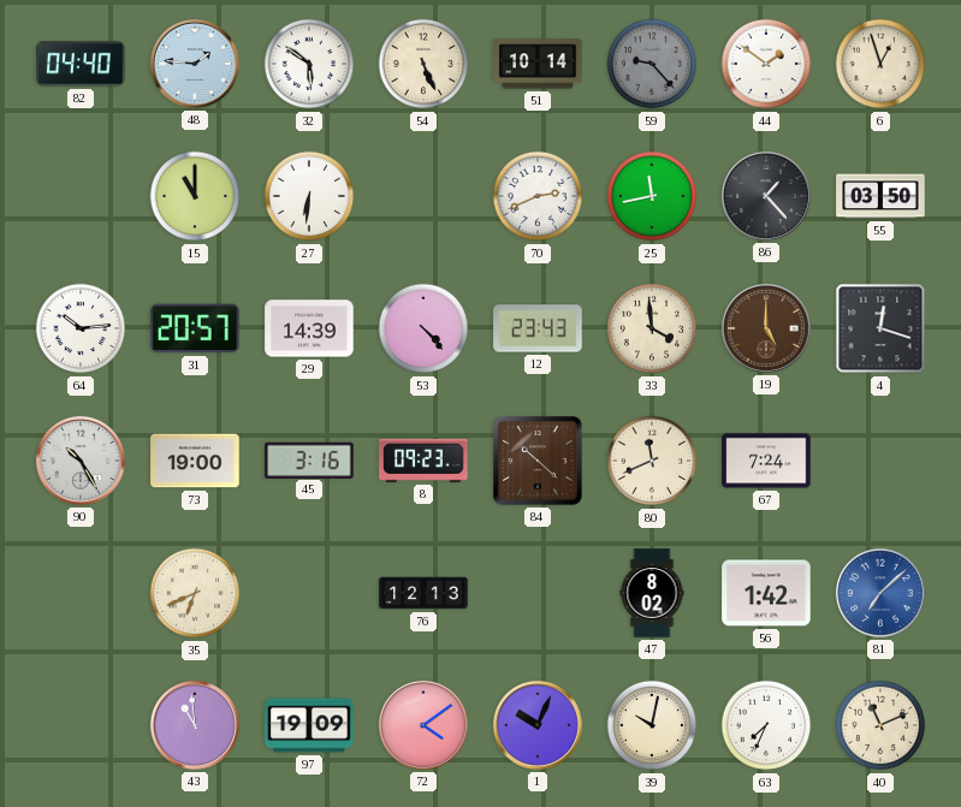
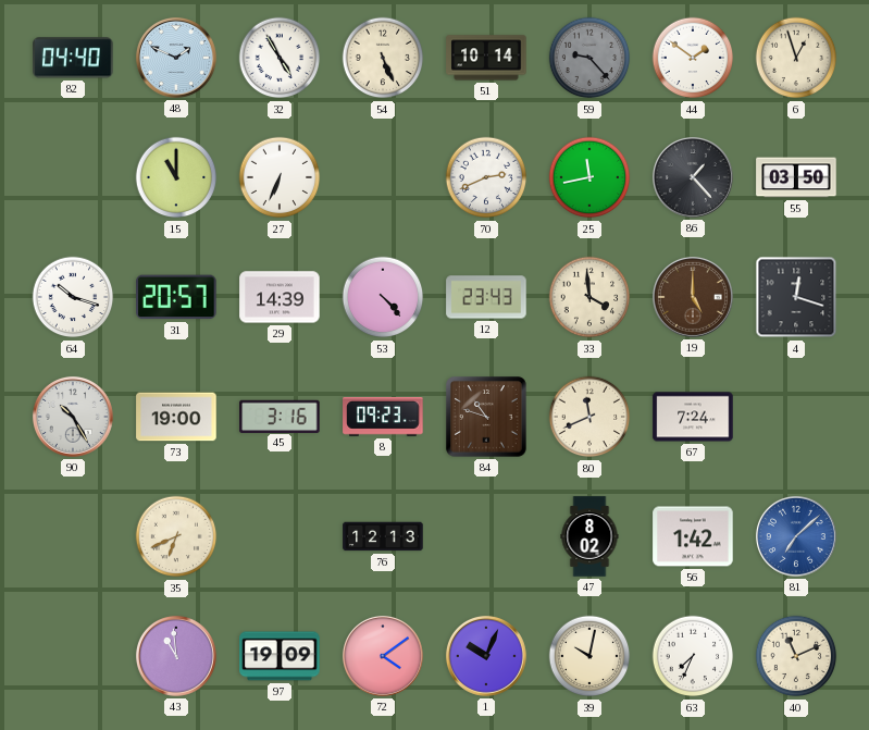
48: 1:46 -> 1:49
32: 5:51 -> 4:55
27: 6:31 -> 6:34
64: 10:14 -> 10:18
84: 10:22 -> 10:48
